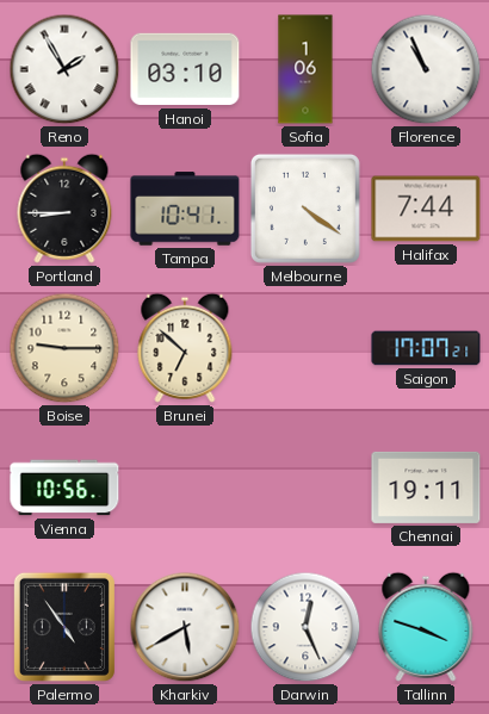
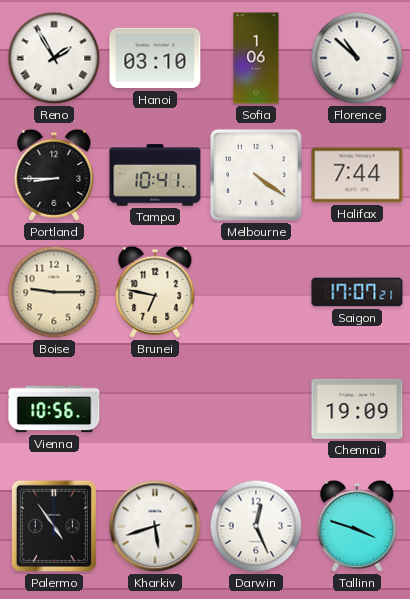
Florence: 10:56 -> 10:52
Brunei: 6:52 -> 6:47
Chennai: 19:11 -> 19:09
Kharkiv: 5:40 -> 5:42
